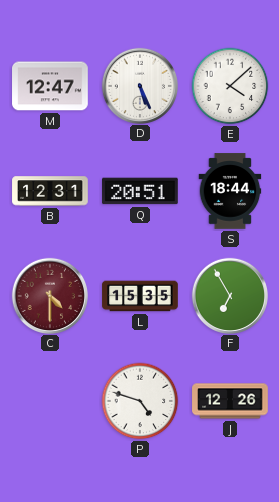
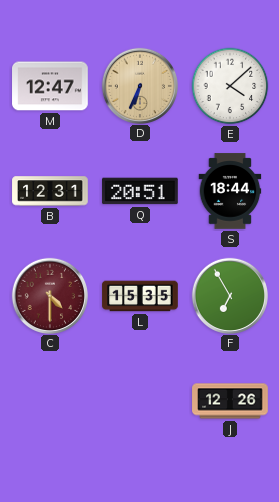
D: 5:26 -> 6:34
D dial: white -> champagne
P: 4:48 -> none
